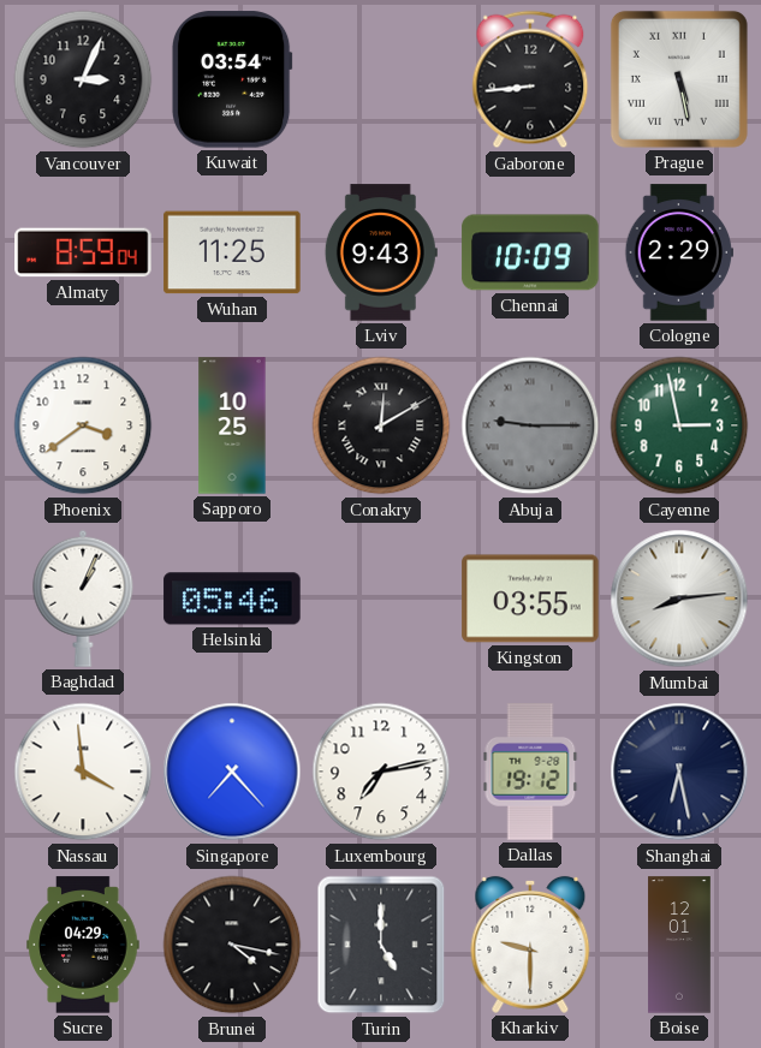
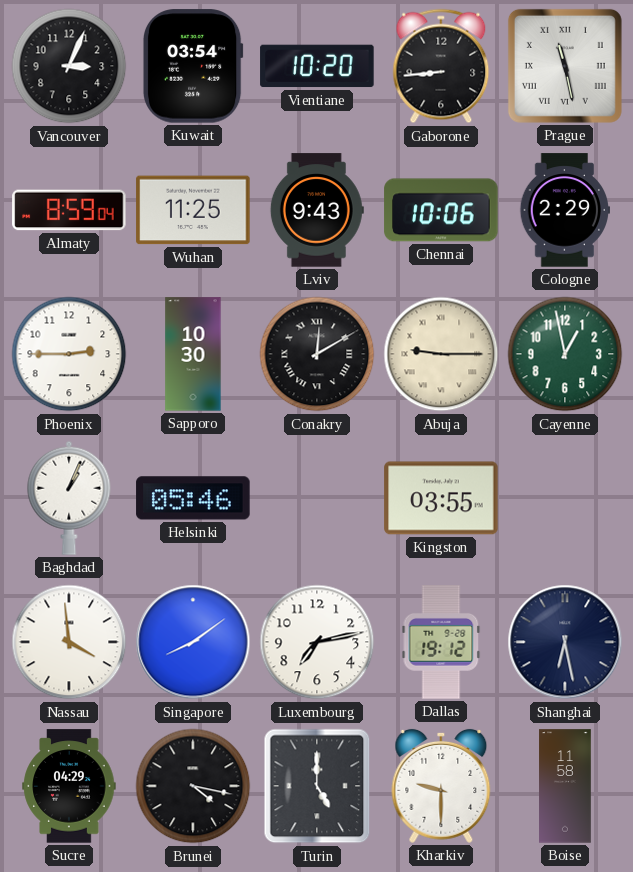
Vientiane: none -> 10:20
Prague: 5:28 -> 11:28
Chennai: 10:09 -> 10:06
Phoenix: 3:39 -> 2:45
Sapporo: 10:25 -> 10:30
Abuja dial: grey -> cream
Cayenne: 2:58 -> 12:58
Mumbai: 8:14 -> none
Singapore: 7:23 -> 8:09
Boise: 12:01 -> 11:58
